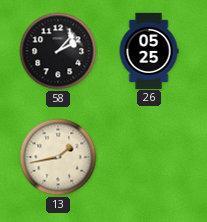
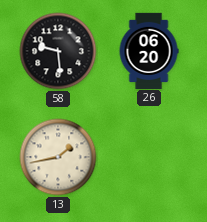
58: 2:07 -> 9:29
26: 05:25 -> 06:20
